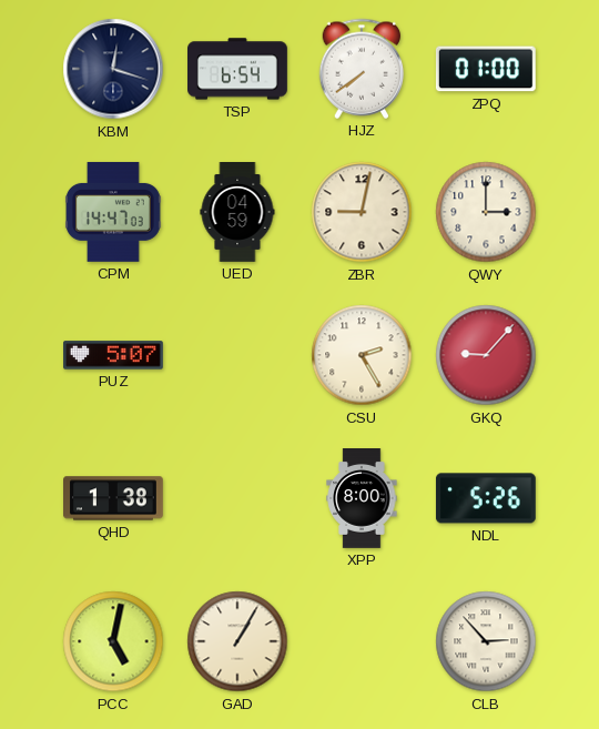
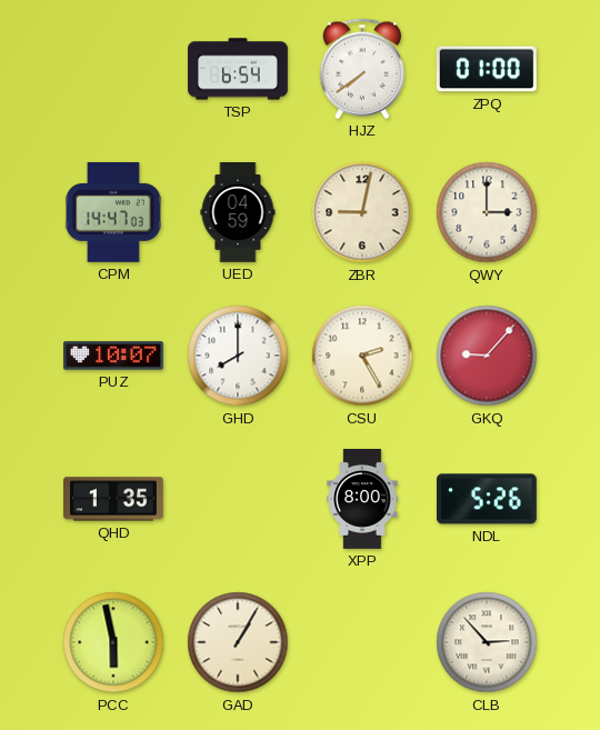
KBM: 12:18 -> none
PUZ: 5:07 -> 10:07
GHD: none -> 8:00
QHD: 1:38 -> 1:35
PCC: 5:02 -> 5:58
